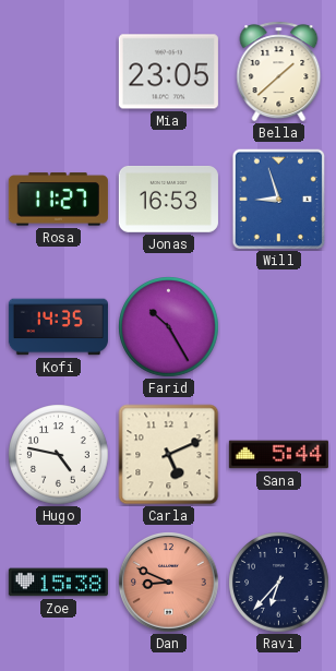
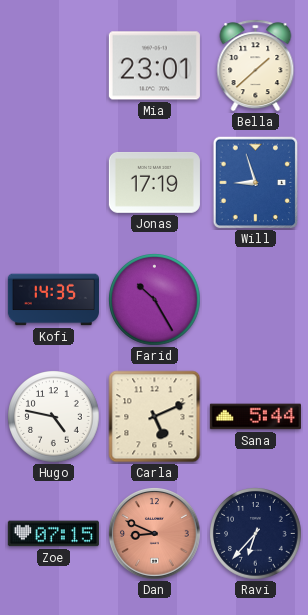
Mia: 23:05 -> 23:01
Rosa: 11:27 -> none
Jonas: 16:53 -> 17:19
Zoe: 15:38 -> 07:15
